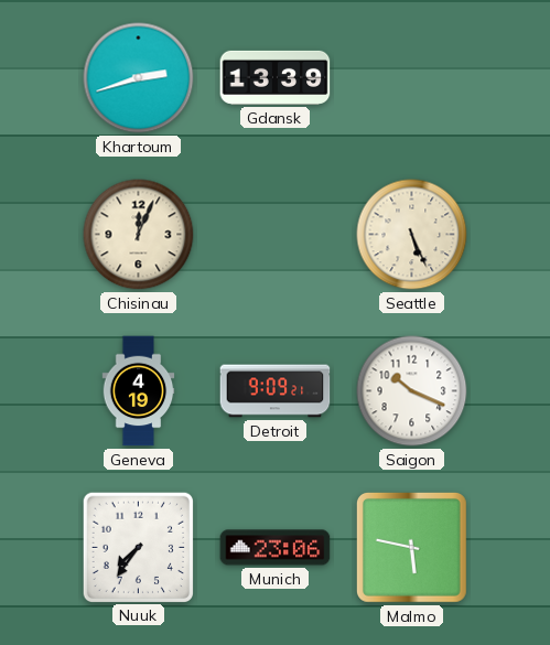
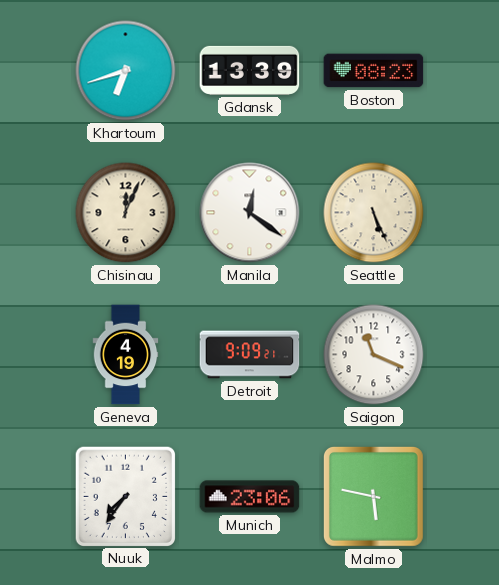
Khartoum: 2:42 -> 6:42
Boston: none -> 08:23
Manila: none -> 12:21
Saigon: 10:19 -> 11:19
